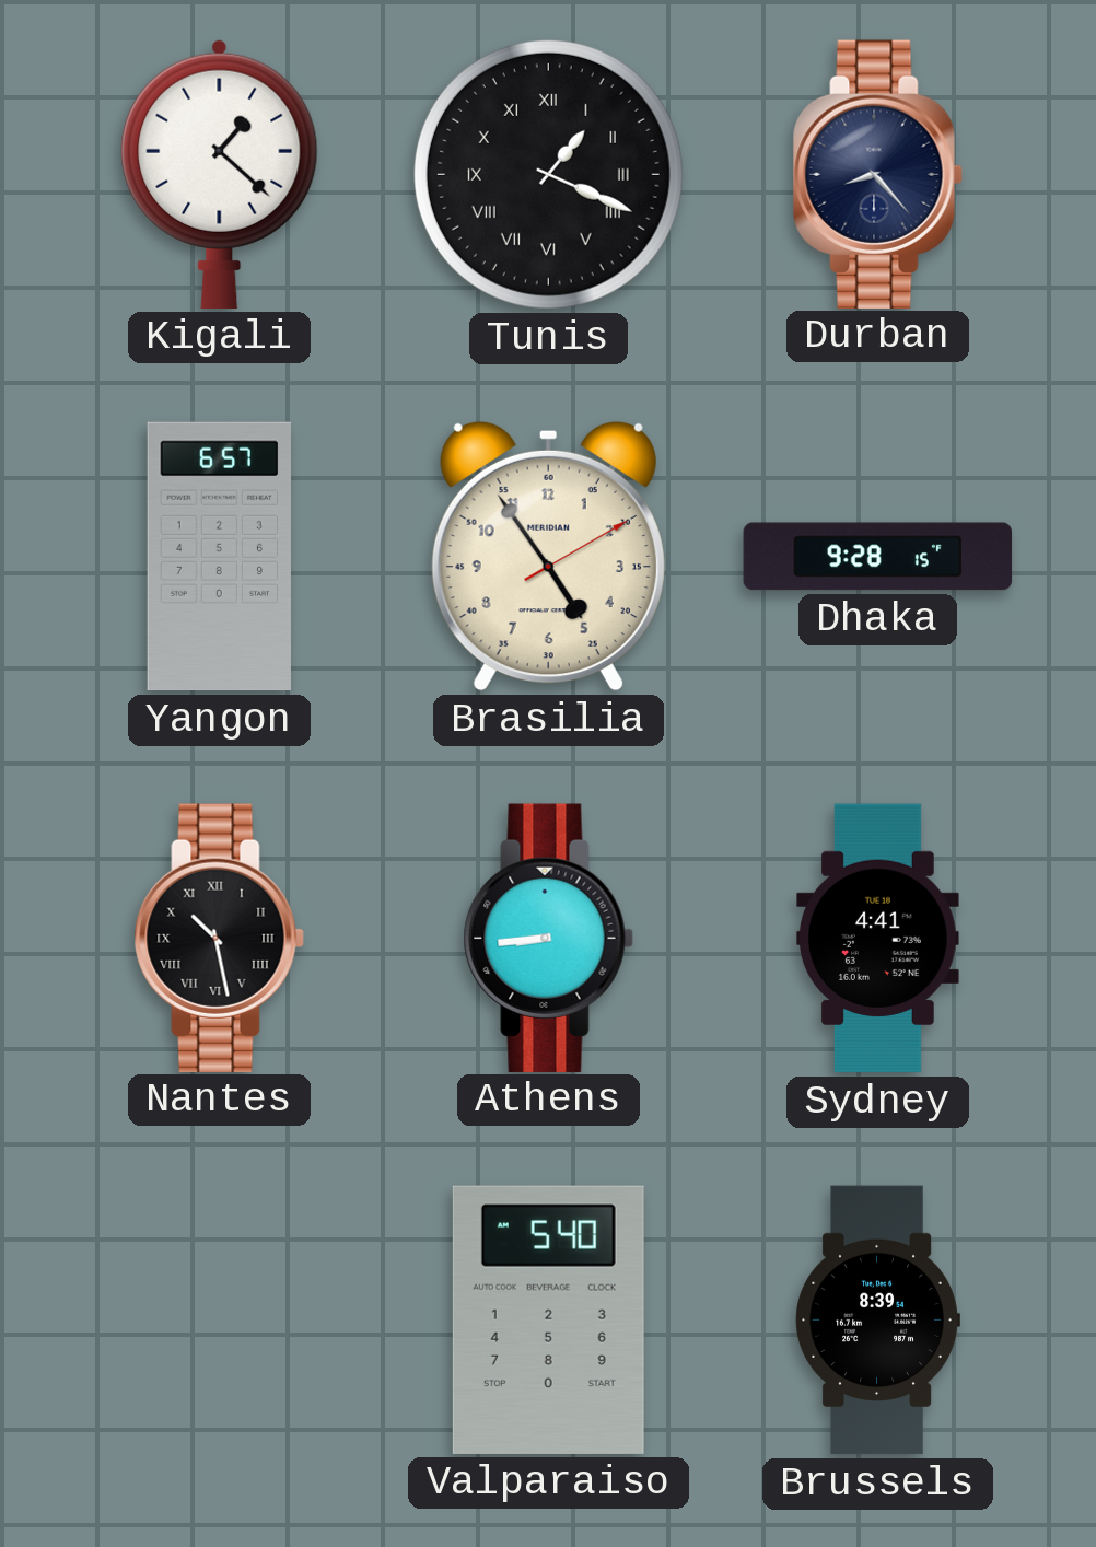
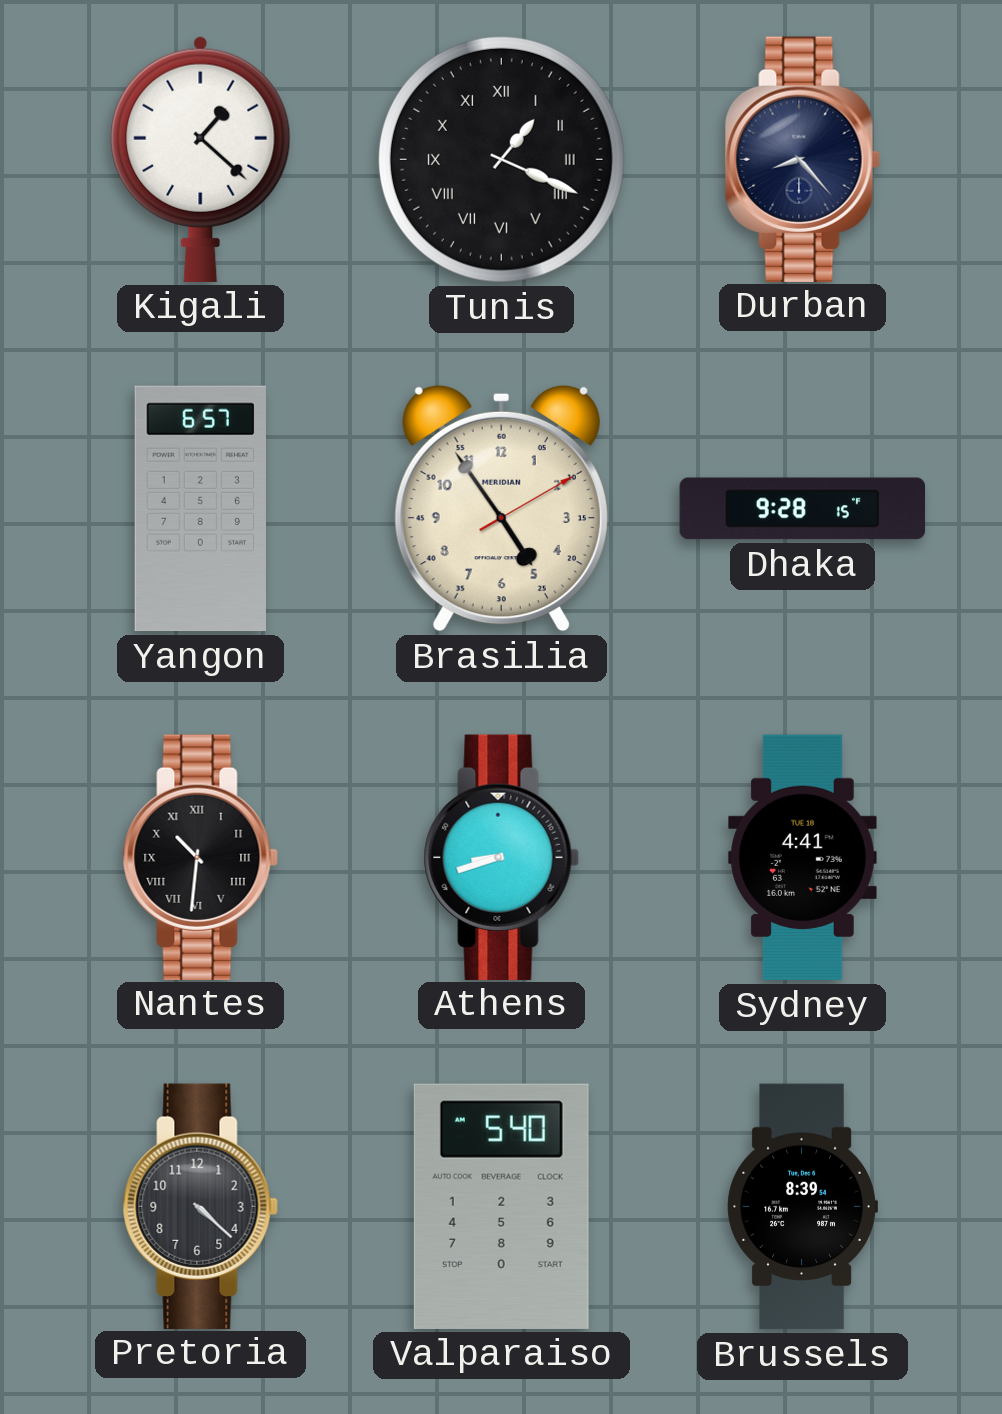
Nantes: 10:28 -> 10:31
Athens: 8:44 -> 8:42
Pretoria: none -> 4:22
